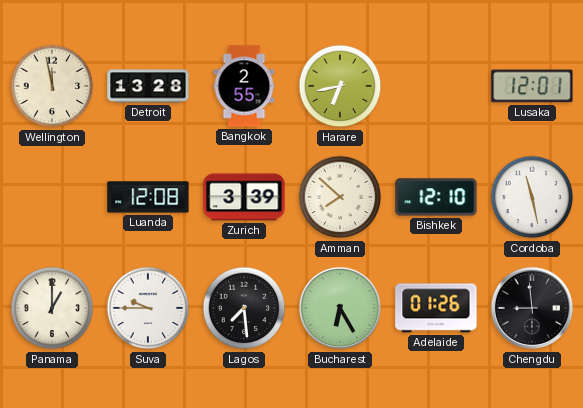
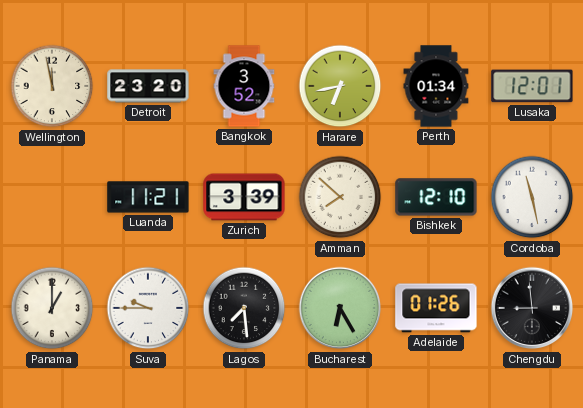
Detroit: 13:28 -> 23:20
Bangkok: 2:55 -> 3:52
Perth: none -> 01:34
Luanda: 12:08 -> 11:21
